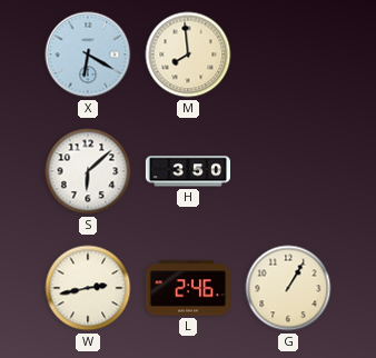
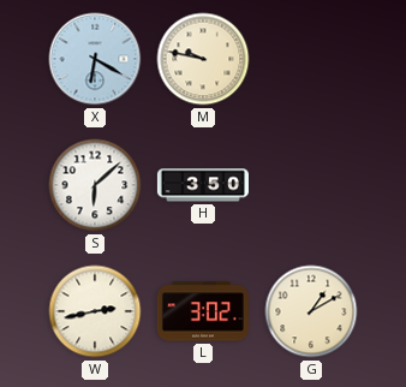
M: 7:59 -> 9:47
L: 2:46 -> 3:02
G: 1:05 -> 1:10
